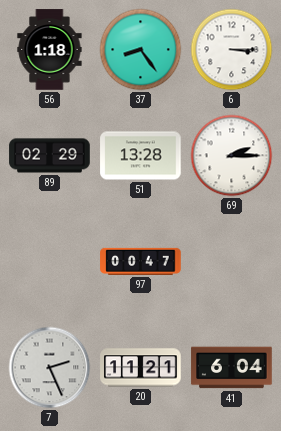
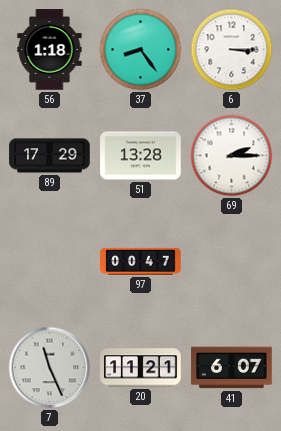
89: 02:29 -> 17:29
7: 2:26 -> 11:26
41: 6:04 -> 6:07
